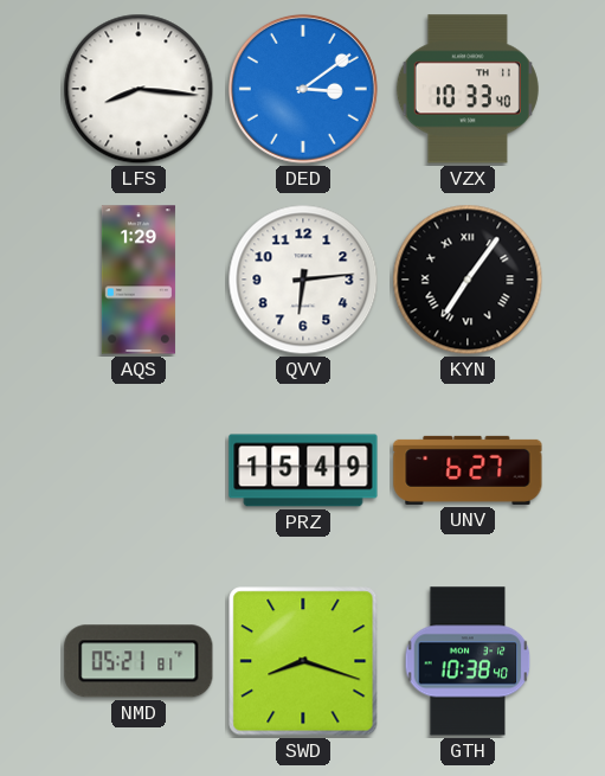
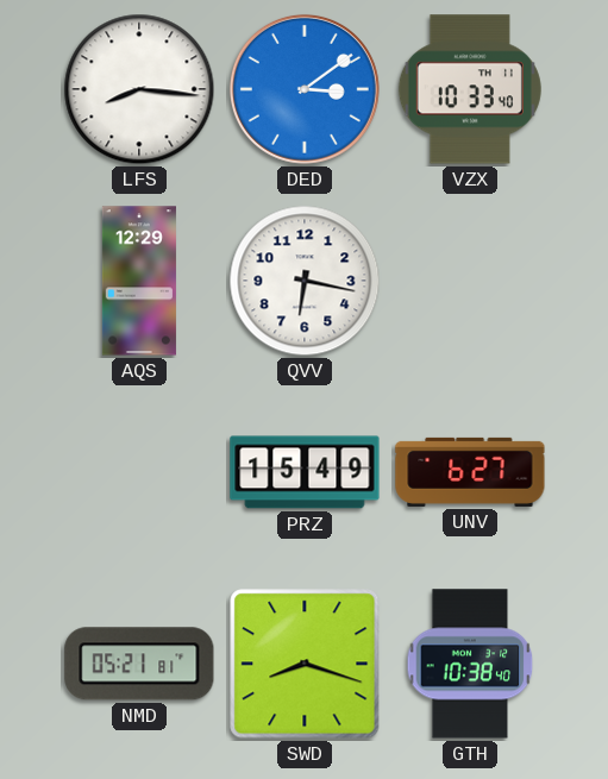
AQS: 1:29 -> 12:29
QVV: 6:14 -> 6:17
KYN: 7:06 -> none
